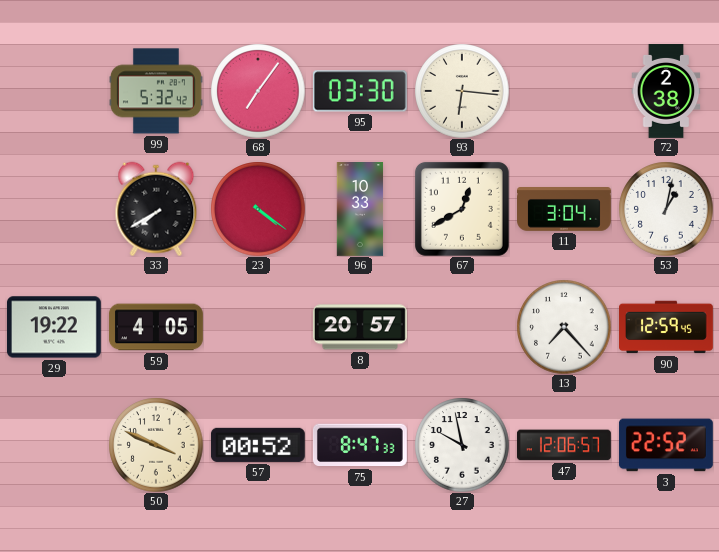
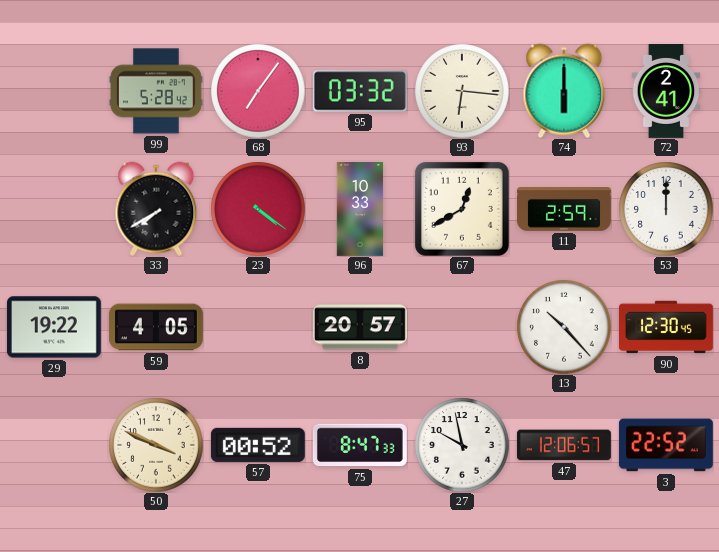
99: 5:32 -> 5:28
95: 03:30 -> 03:32
74: none -> 6:00
72: 2:38 -> 2:41
11: 3:04 -> 2:59
53: 1:02 -> 12:00
13: 7:23 -> 10:23
90: 12:59 -> 12:30
